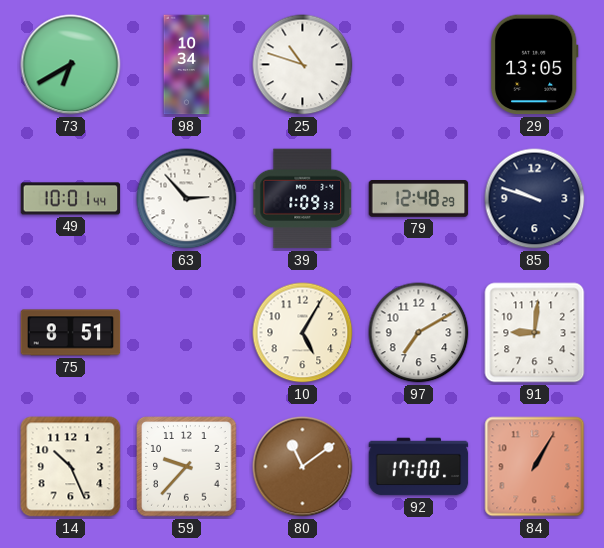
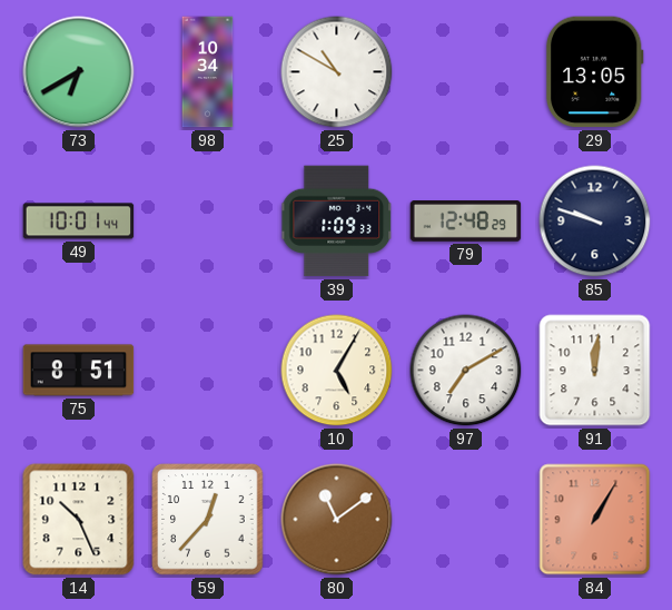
25: 10:48 -> 10:50
63: 2:53 -> none
91: 9:01 -> 12:01
59: 9:37 -> 12:37
92: 17:00 -> none
